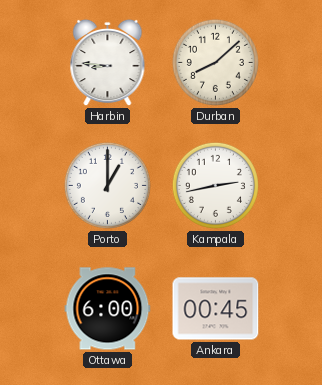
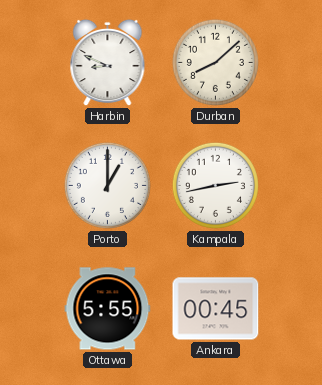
Harbin: 8:46 -> 8:49
Ottawa: 6:00 -> 5:55
